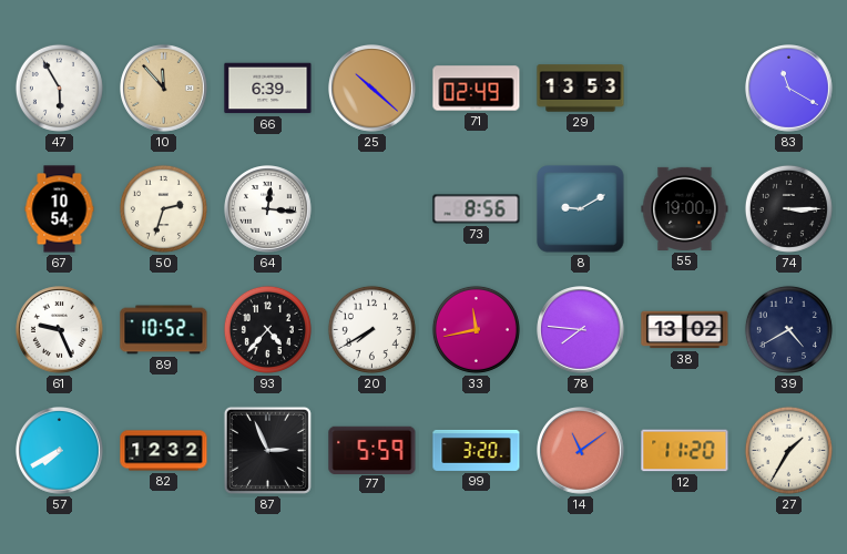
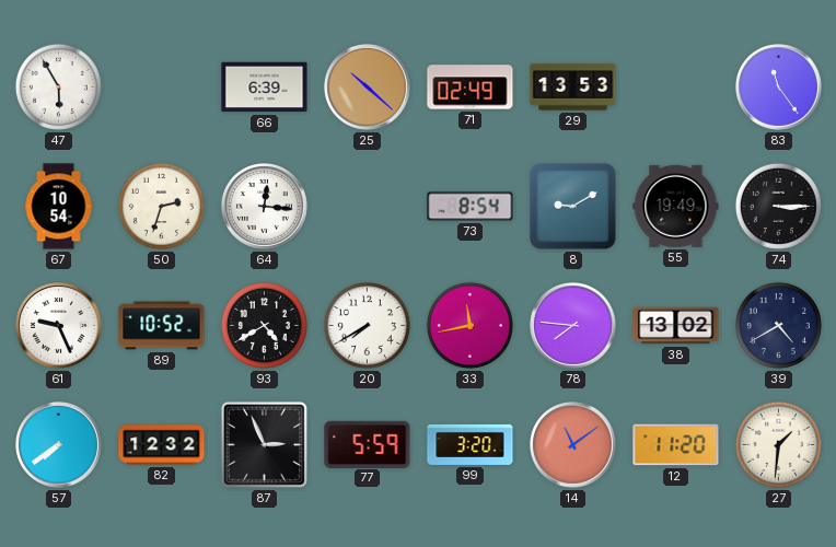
10: 11:53 -> none
83: 11:20 -> 11:24
73: 8:56 -> 8:54
55: 19:00 -> 19:49
93: 4:37 -> 4:40
57: 7:40 -> 7:39
27: 1:35 -> 1:31
